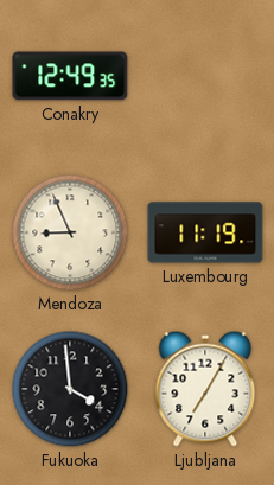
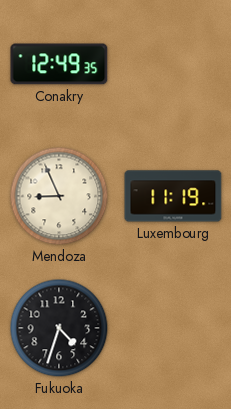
Fukuoka: 3:59 -> 4:33
Ljubljana: 7:05 -> none
